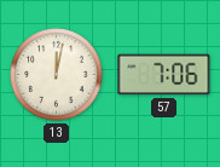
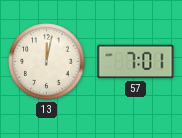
57: 7:06 -> 7:01
